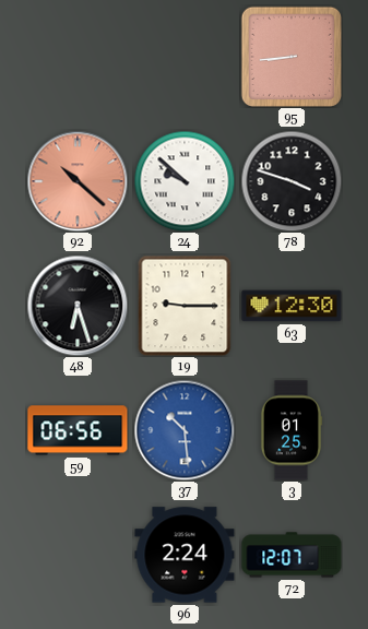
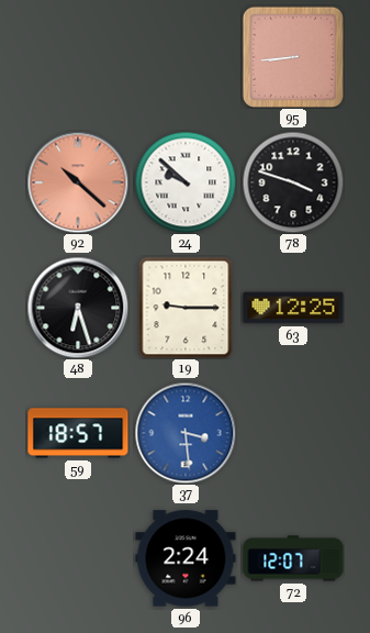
63: 12:30 -> 12:25
59: 06:56 -> 18:57
37: 10:29 -> 3:29
3: 01:25 -> none
